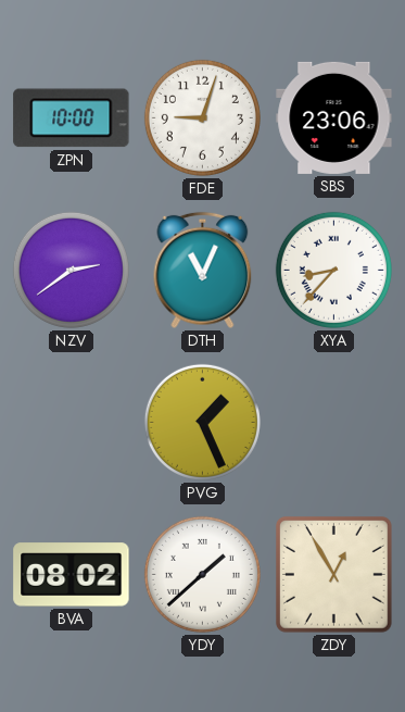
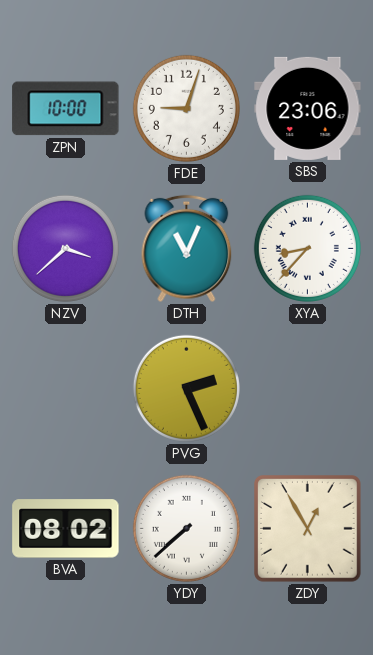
NZV: 2:39 -> 3:38
PVG: 1:26 -> 2:26
YDY: 1:38 -> 7:38
